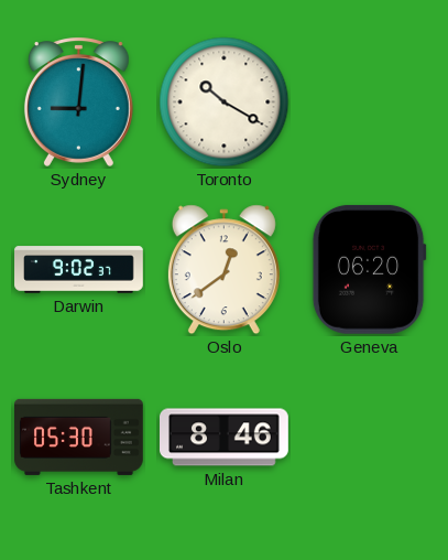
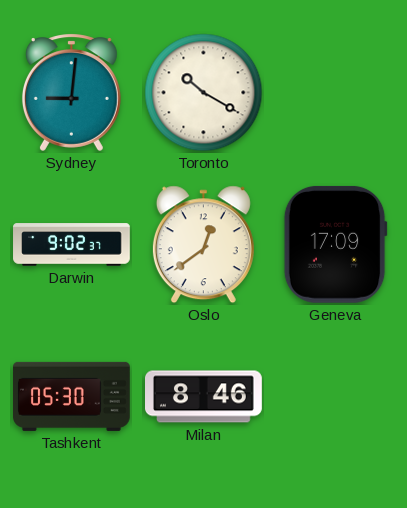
Geneva: 06:20 -> 17:09
